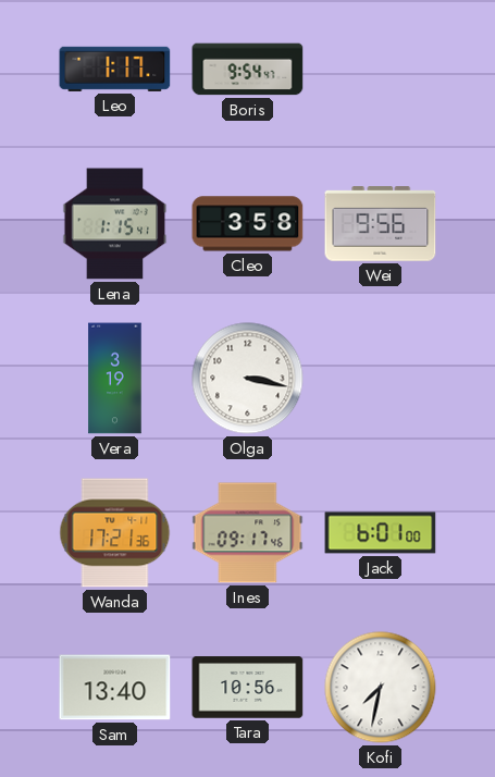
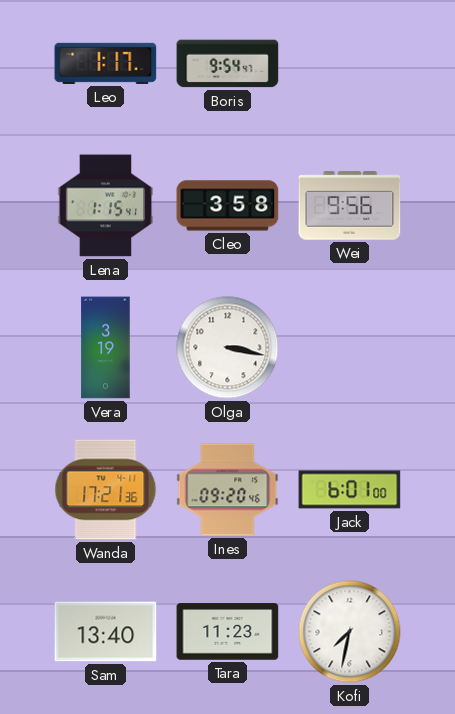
Ines: 09:17 -> 09:20
Tara: 10:56 -> 11:23
